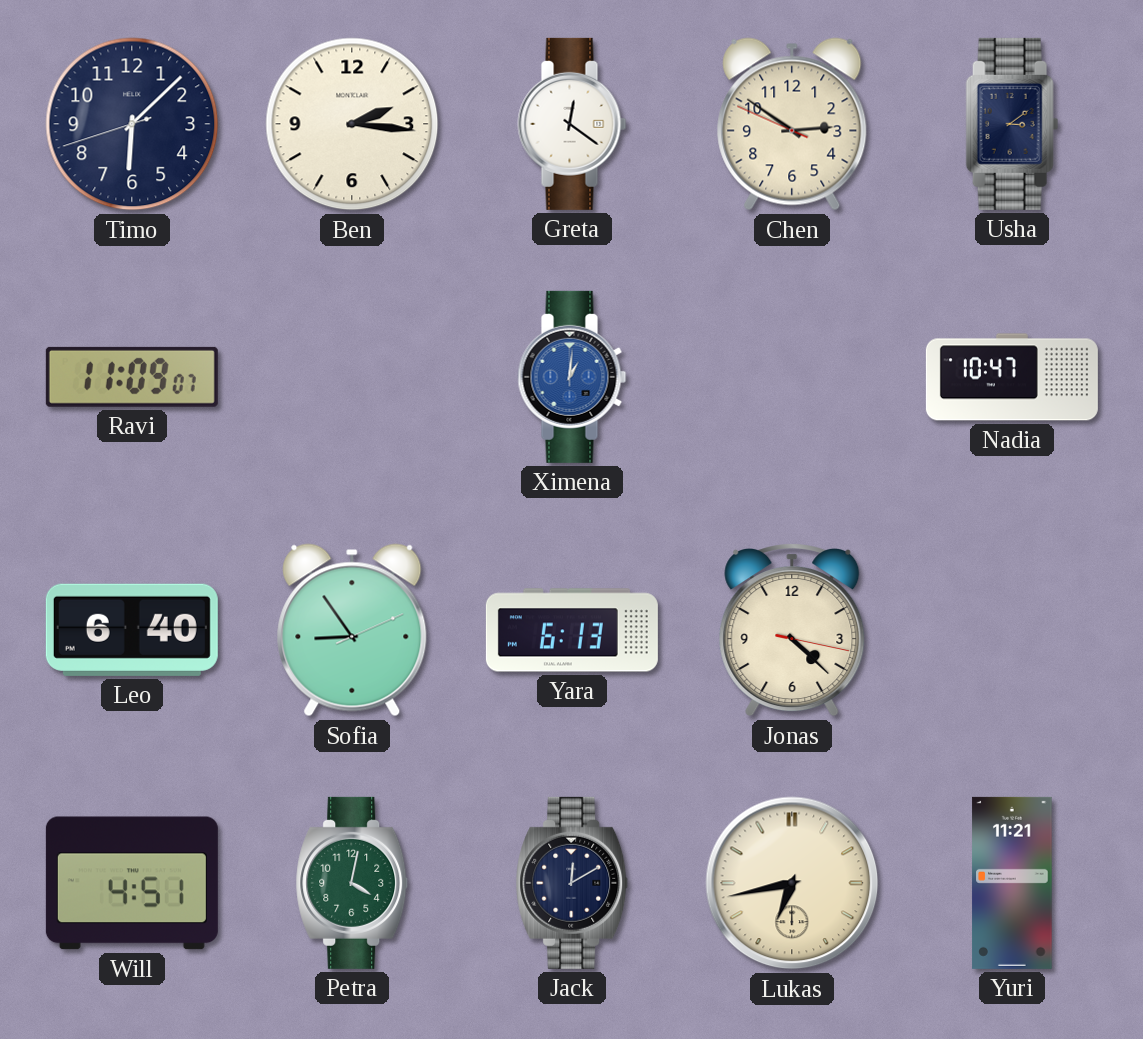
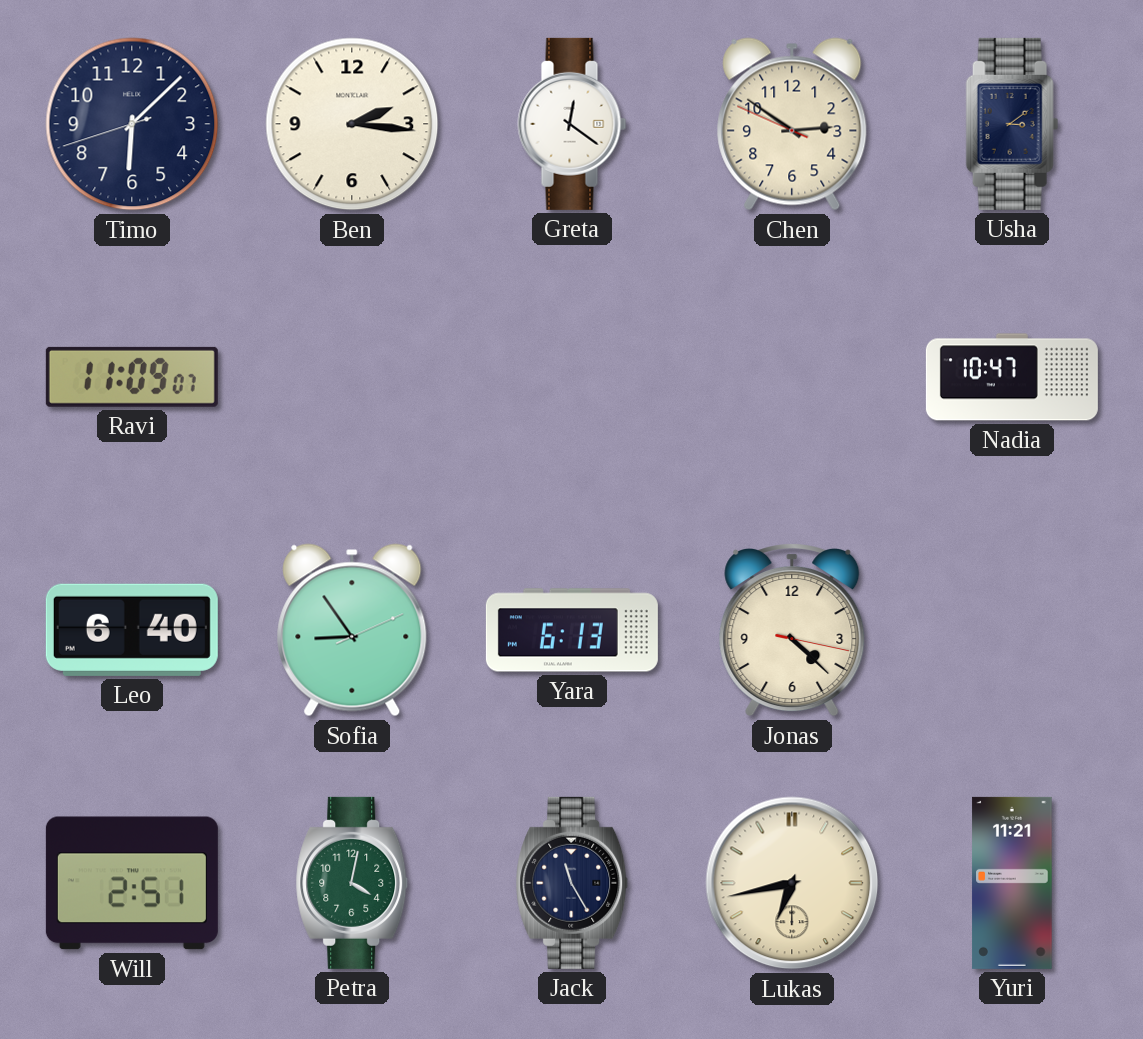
Ximena: 1:01 -> none
Will: 4:51 -> 2:51
Jack: 12:10 -> 11:25
